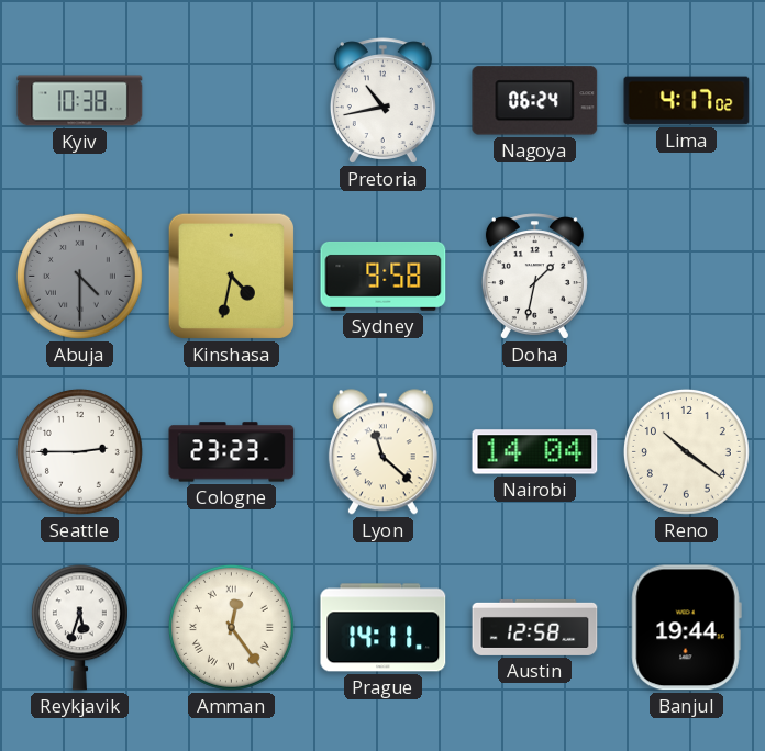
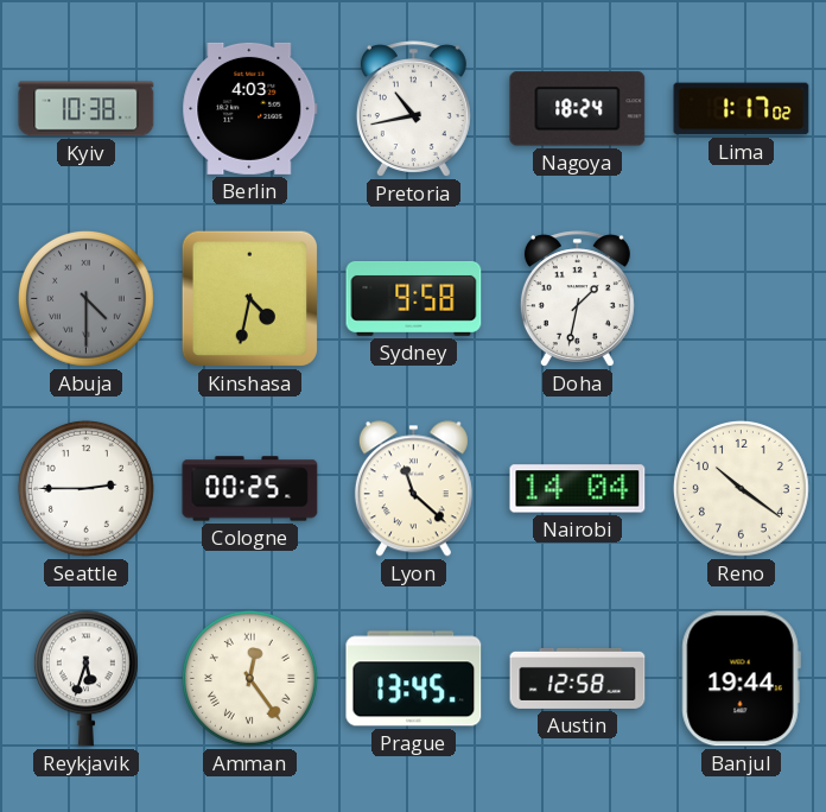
Berlin: none -> 4:03
Nagoya: 06:24 -> 18:24
Lima: 4:17 -> 1:17
Cologne: 23:23 -> 00:25
Prague: 14:11 -> 13:45
